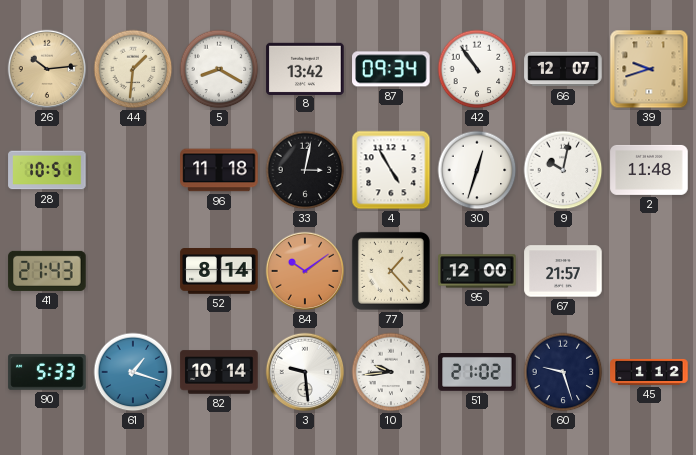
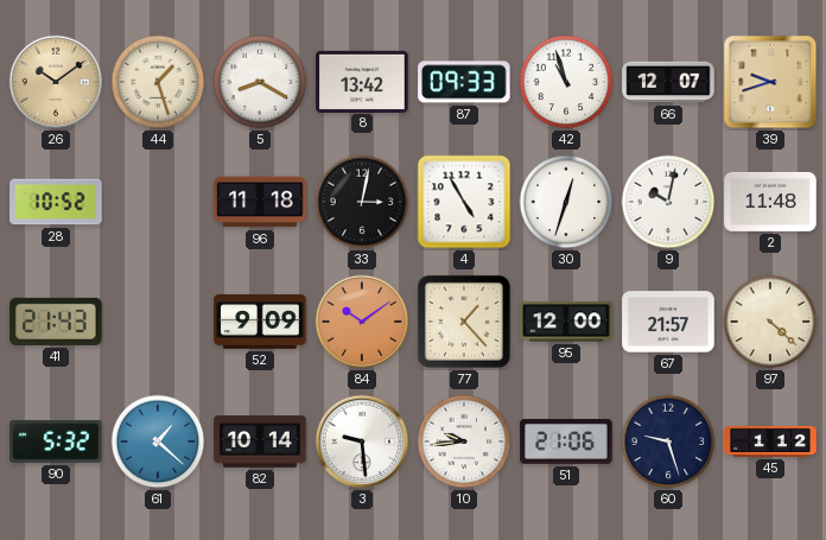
26: 10:14 -> 10:09
44: 1:31 -> 1:27
87: 09:34 -> 09:33
42: 10:54 -> 10:57
28: 10:51 -> 10:52
52: 8:14 -> 9:09
97: none -> 4:22
90: 5:33 -> 5:32
61: 1:18 -> 1:22
51: 21:02 -> 21:06
